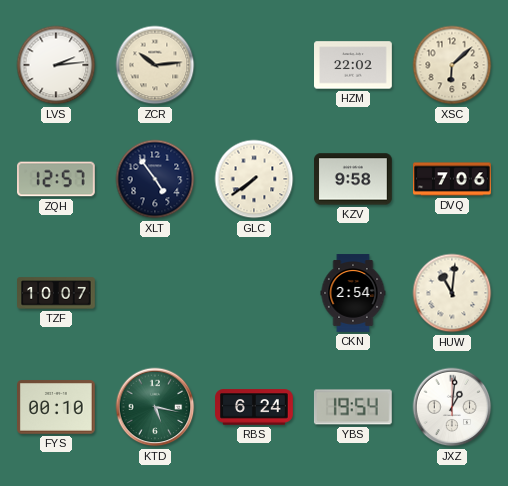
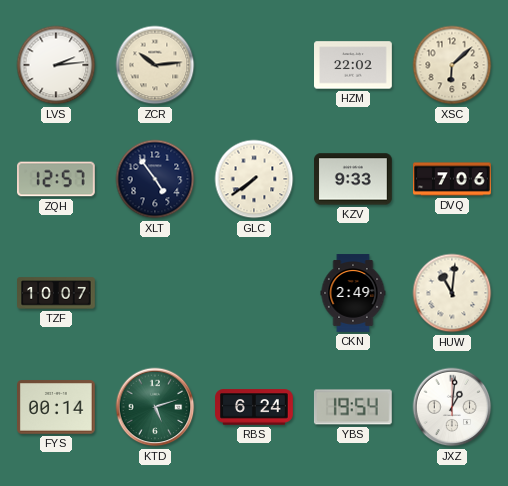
KZV: 9:58 -> 9:33
CKN: 2:54 -> 2:49
FYS: 00:10 -> 00:14
KTD: 5:17 -> 5:12
